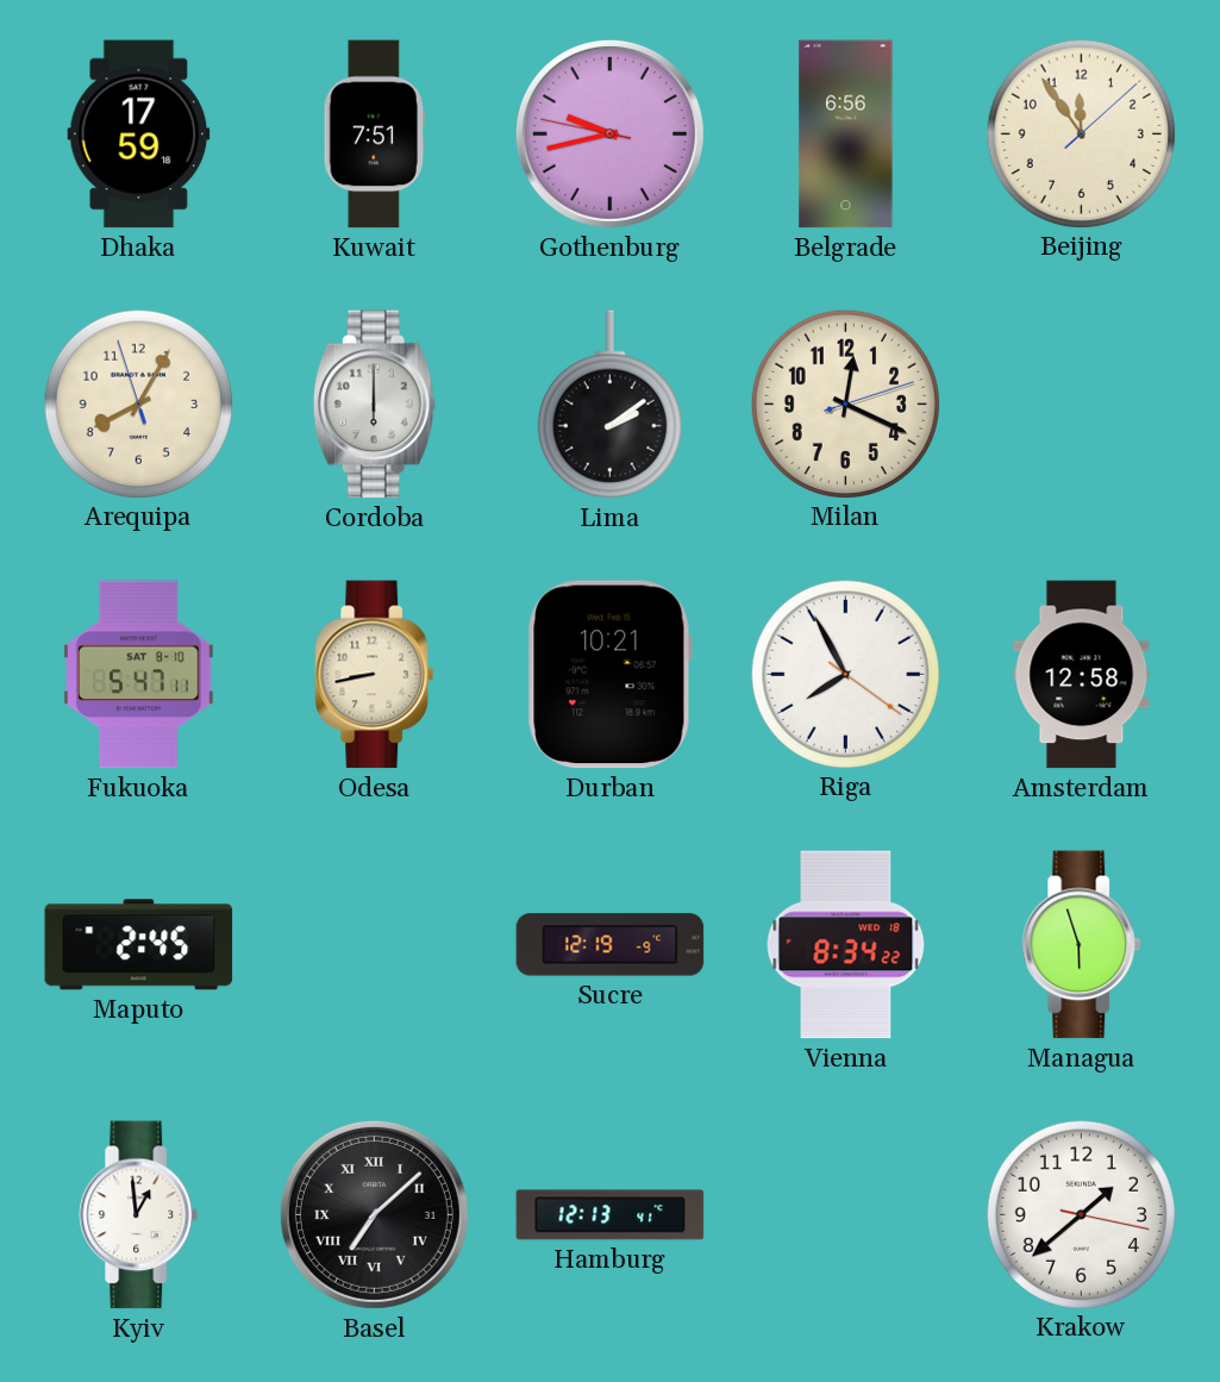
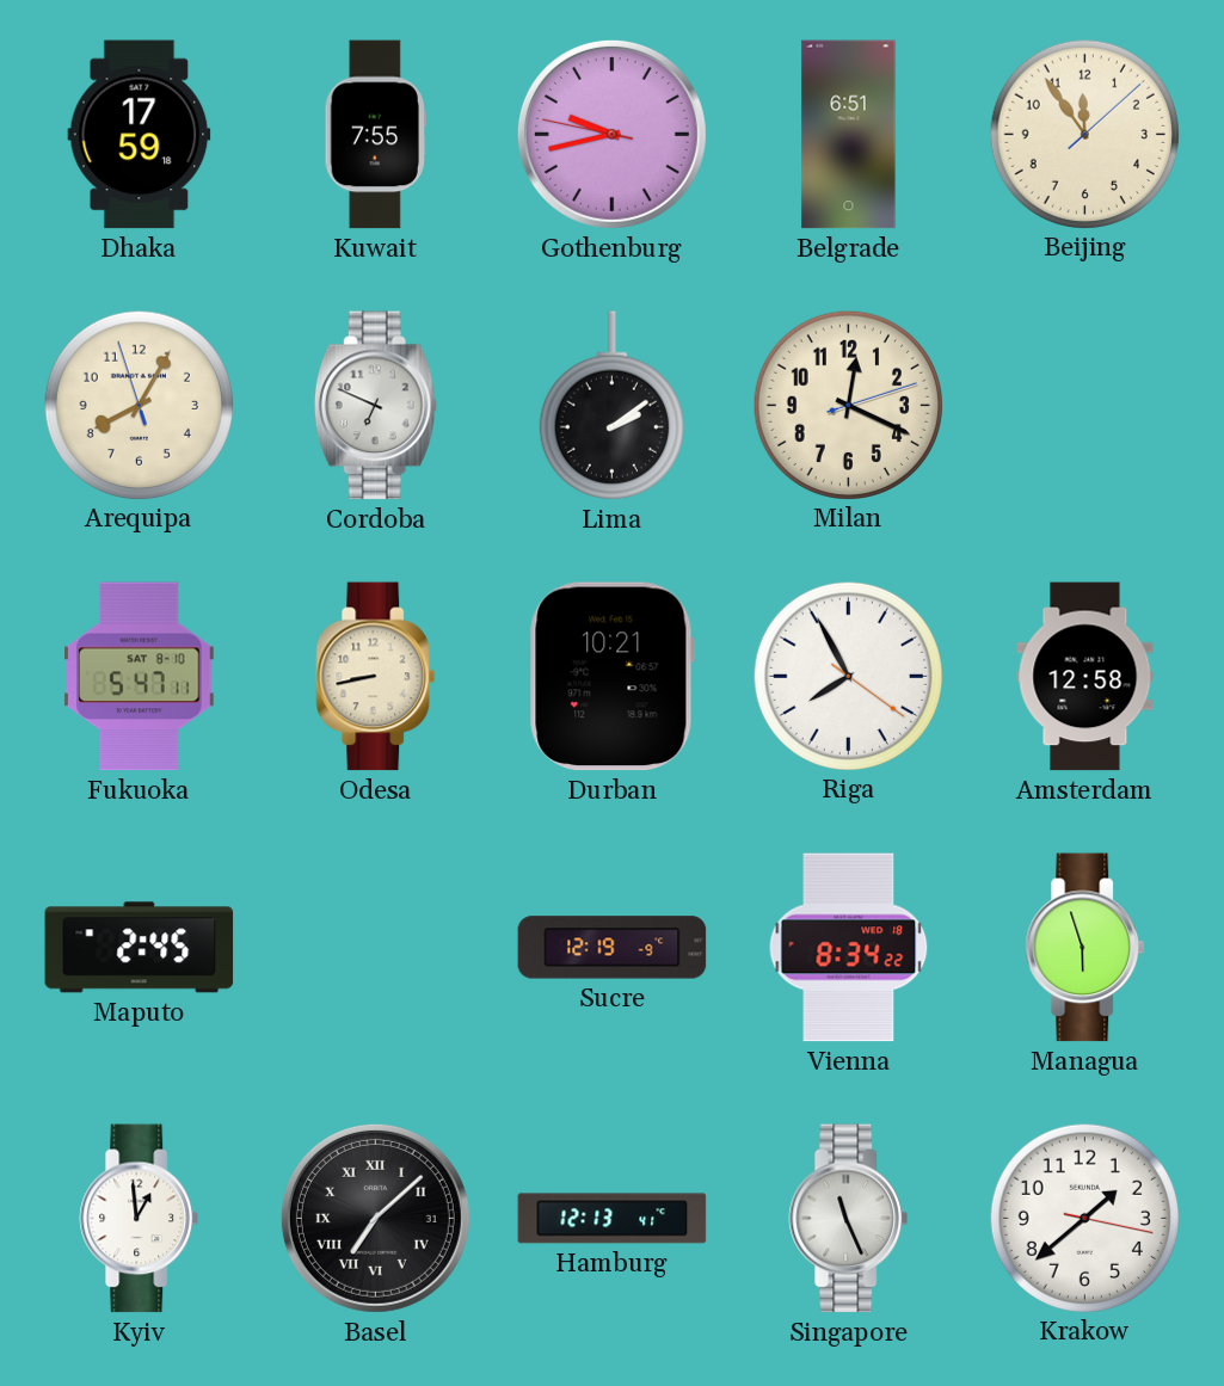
Kuwait: 7:51 -> 7:55
Belgrade: 6:56 -> 6:51
Cordoba: 6:00 -> 6:49
Singapore: none -> 11:26
